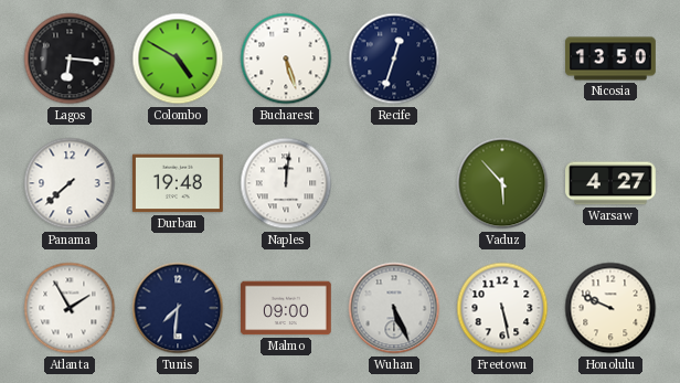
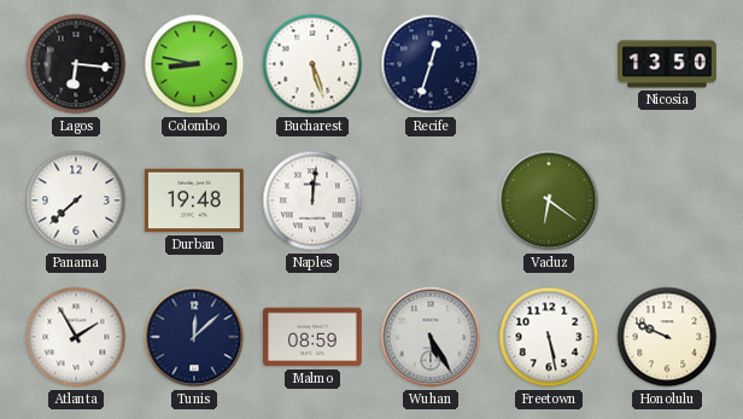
Colombo: 4:50 -> 8:47
Vaduz: 5:53 -> 6:21
Warsaw: 4:27 -> none
Tunis: 7:31 -> 12:08
Malmo: 09:00 -> 08:59
Wuhan: 5:26 -> 5:25
